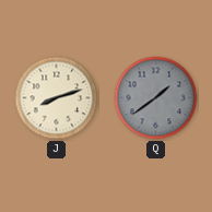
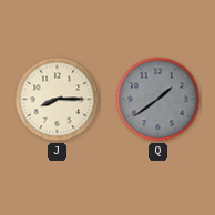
J: 8:12 -> 8:15
